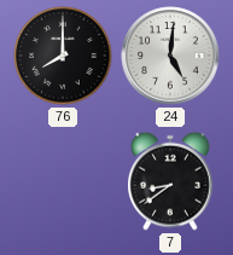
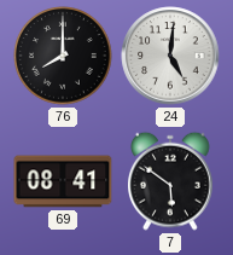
69: none -> 08:41
7: 8:39 -> 5:51
